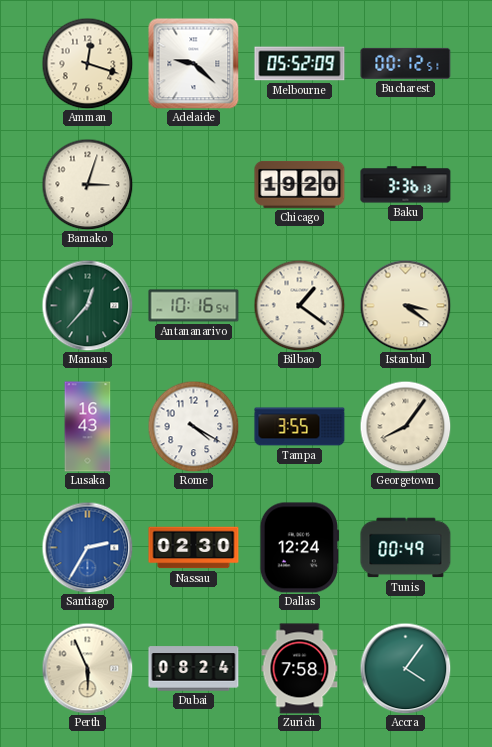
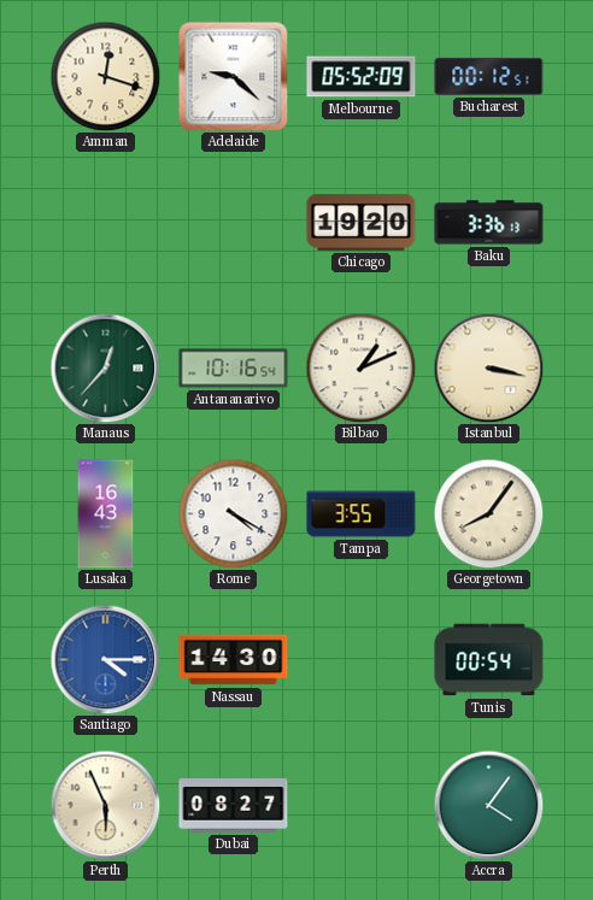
Bamako: 3:03 -> none
Bilbao: 1:21 -> 1:11
Istanbul: 3:21 -> 3:17
Santiago: 2:35 -> 4:15
Nassau: 02:30 -> 14:30
Dallas: 12:24 -> none
Tunis: 00:49 -> 00:54
Dubai: 08:24 -> 08:27
Zurich: 7:58 -> none
